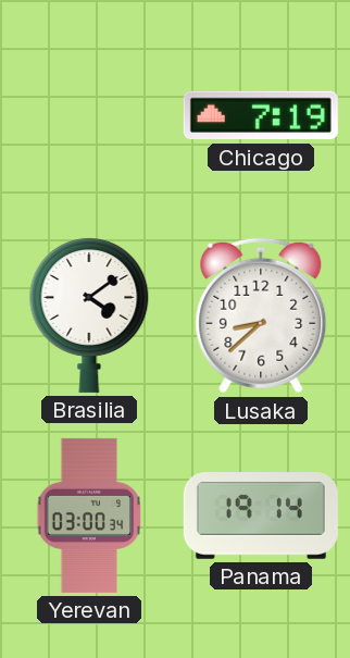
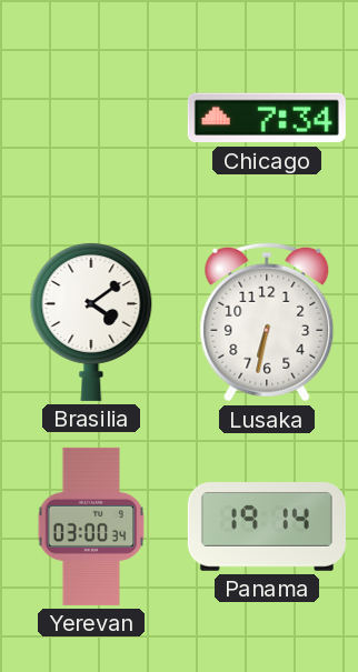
Chicago: 7:19 -> 7:34
Lusaka: 8:38 -> 6:32
